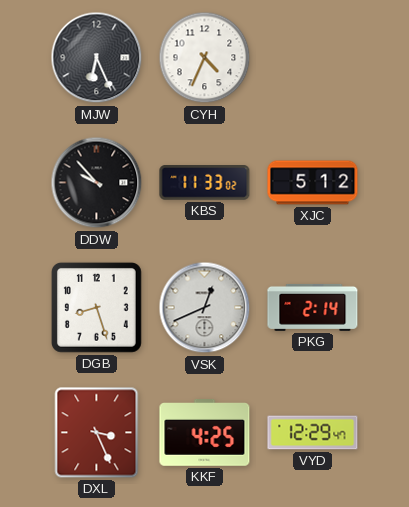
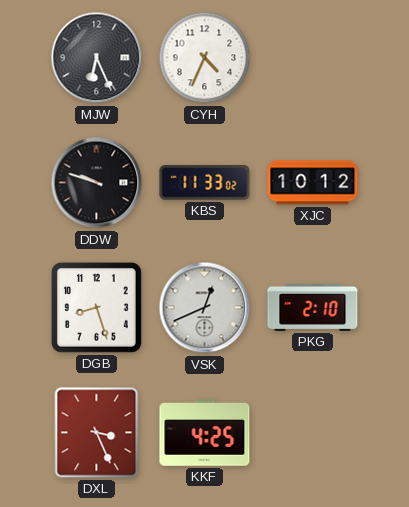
DDW: 9:53 -> 9:48
XJC: 5:12 -> 10:12
PKG: 2:14 -> 2:10
VYD: 12:29 -> none
